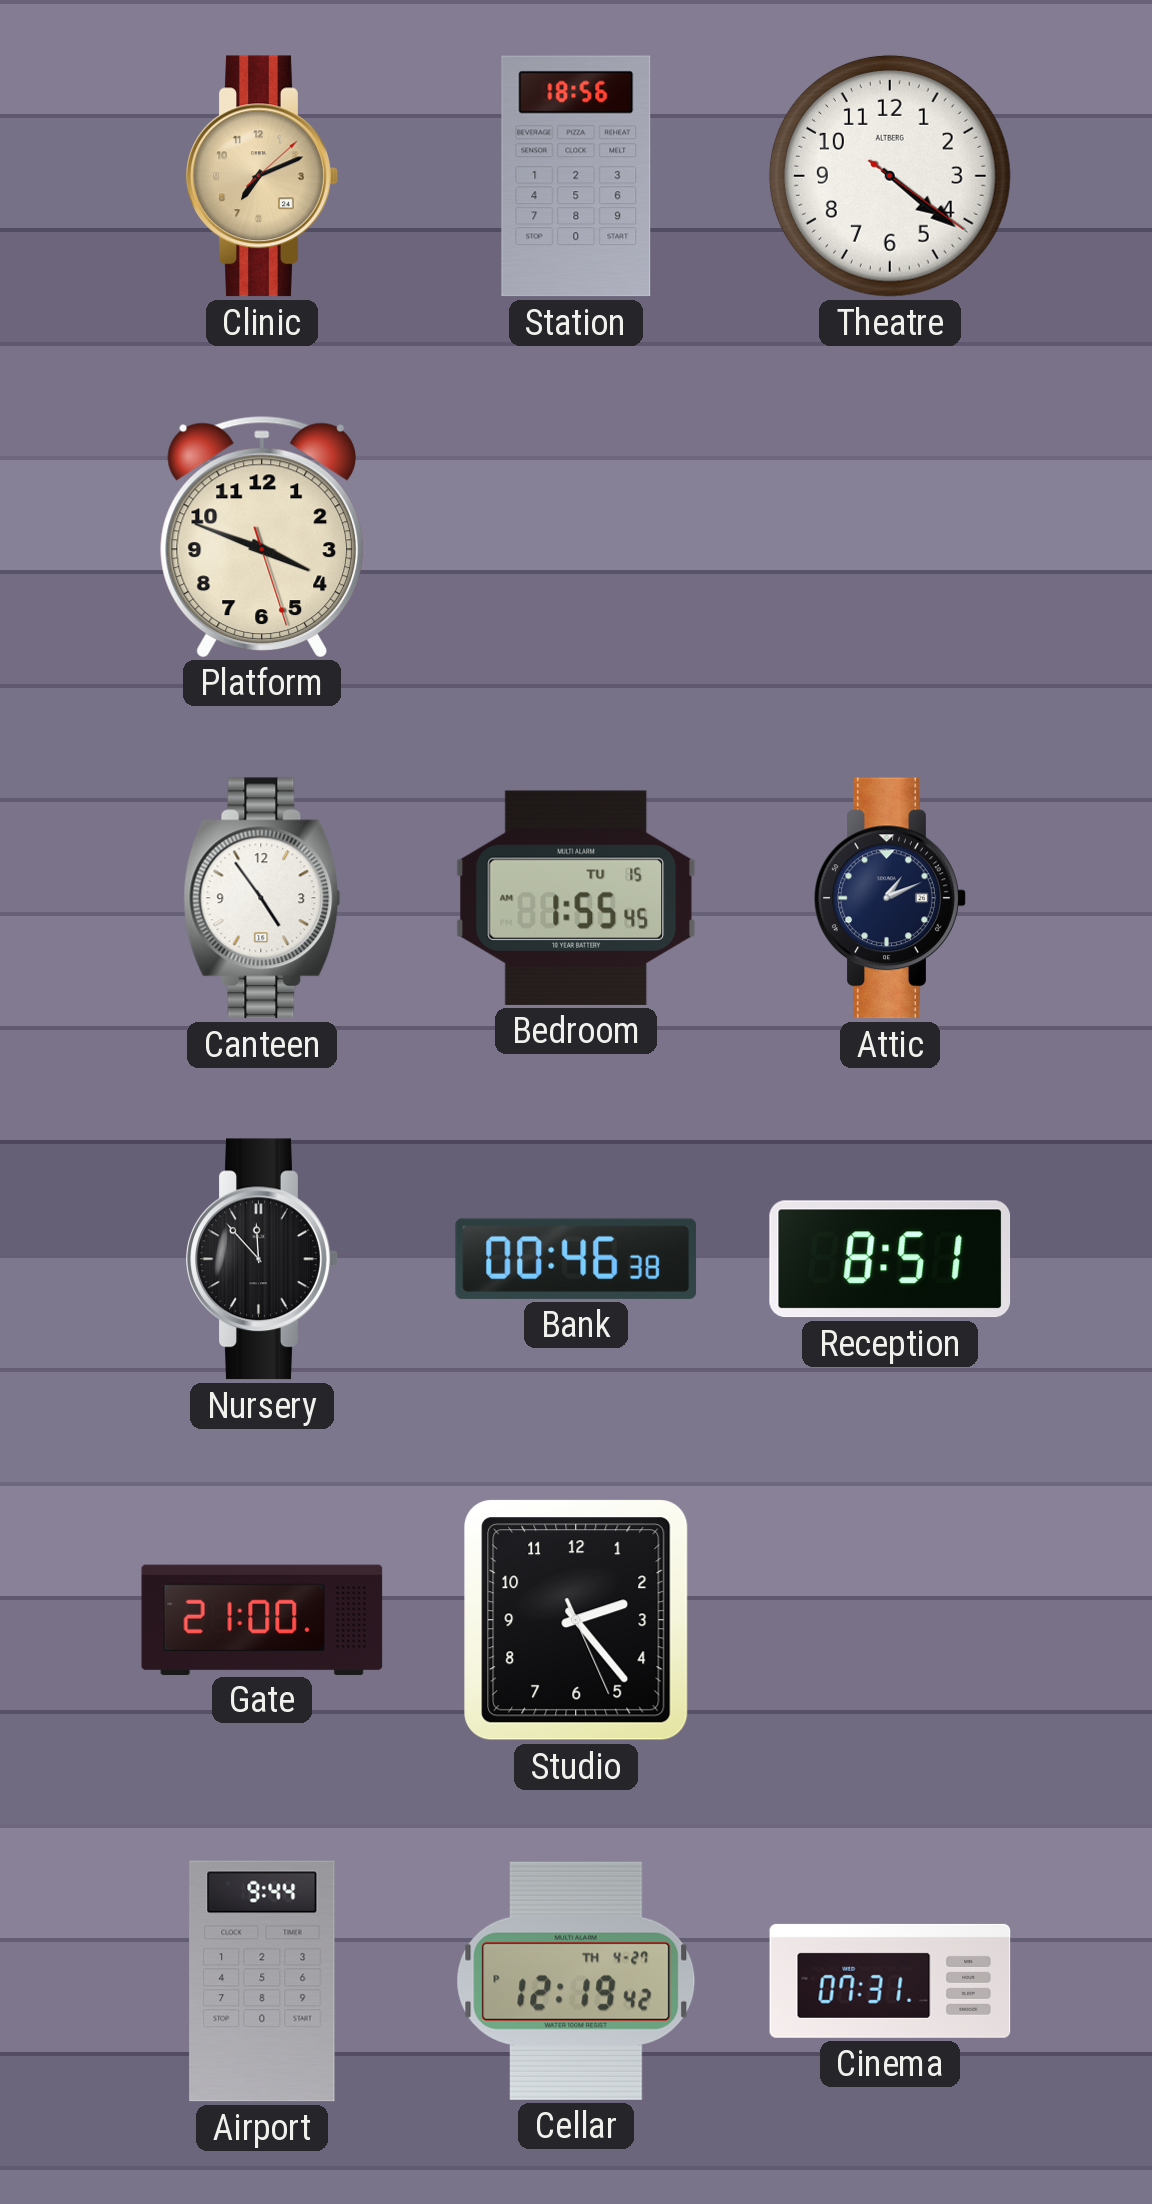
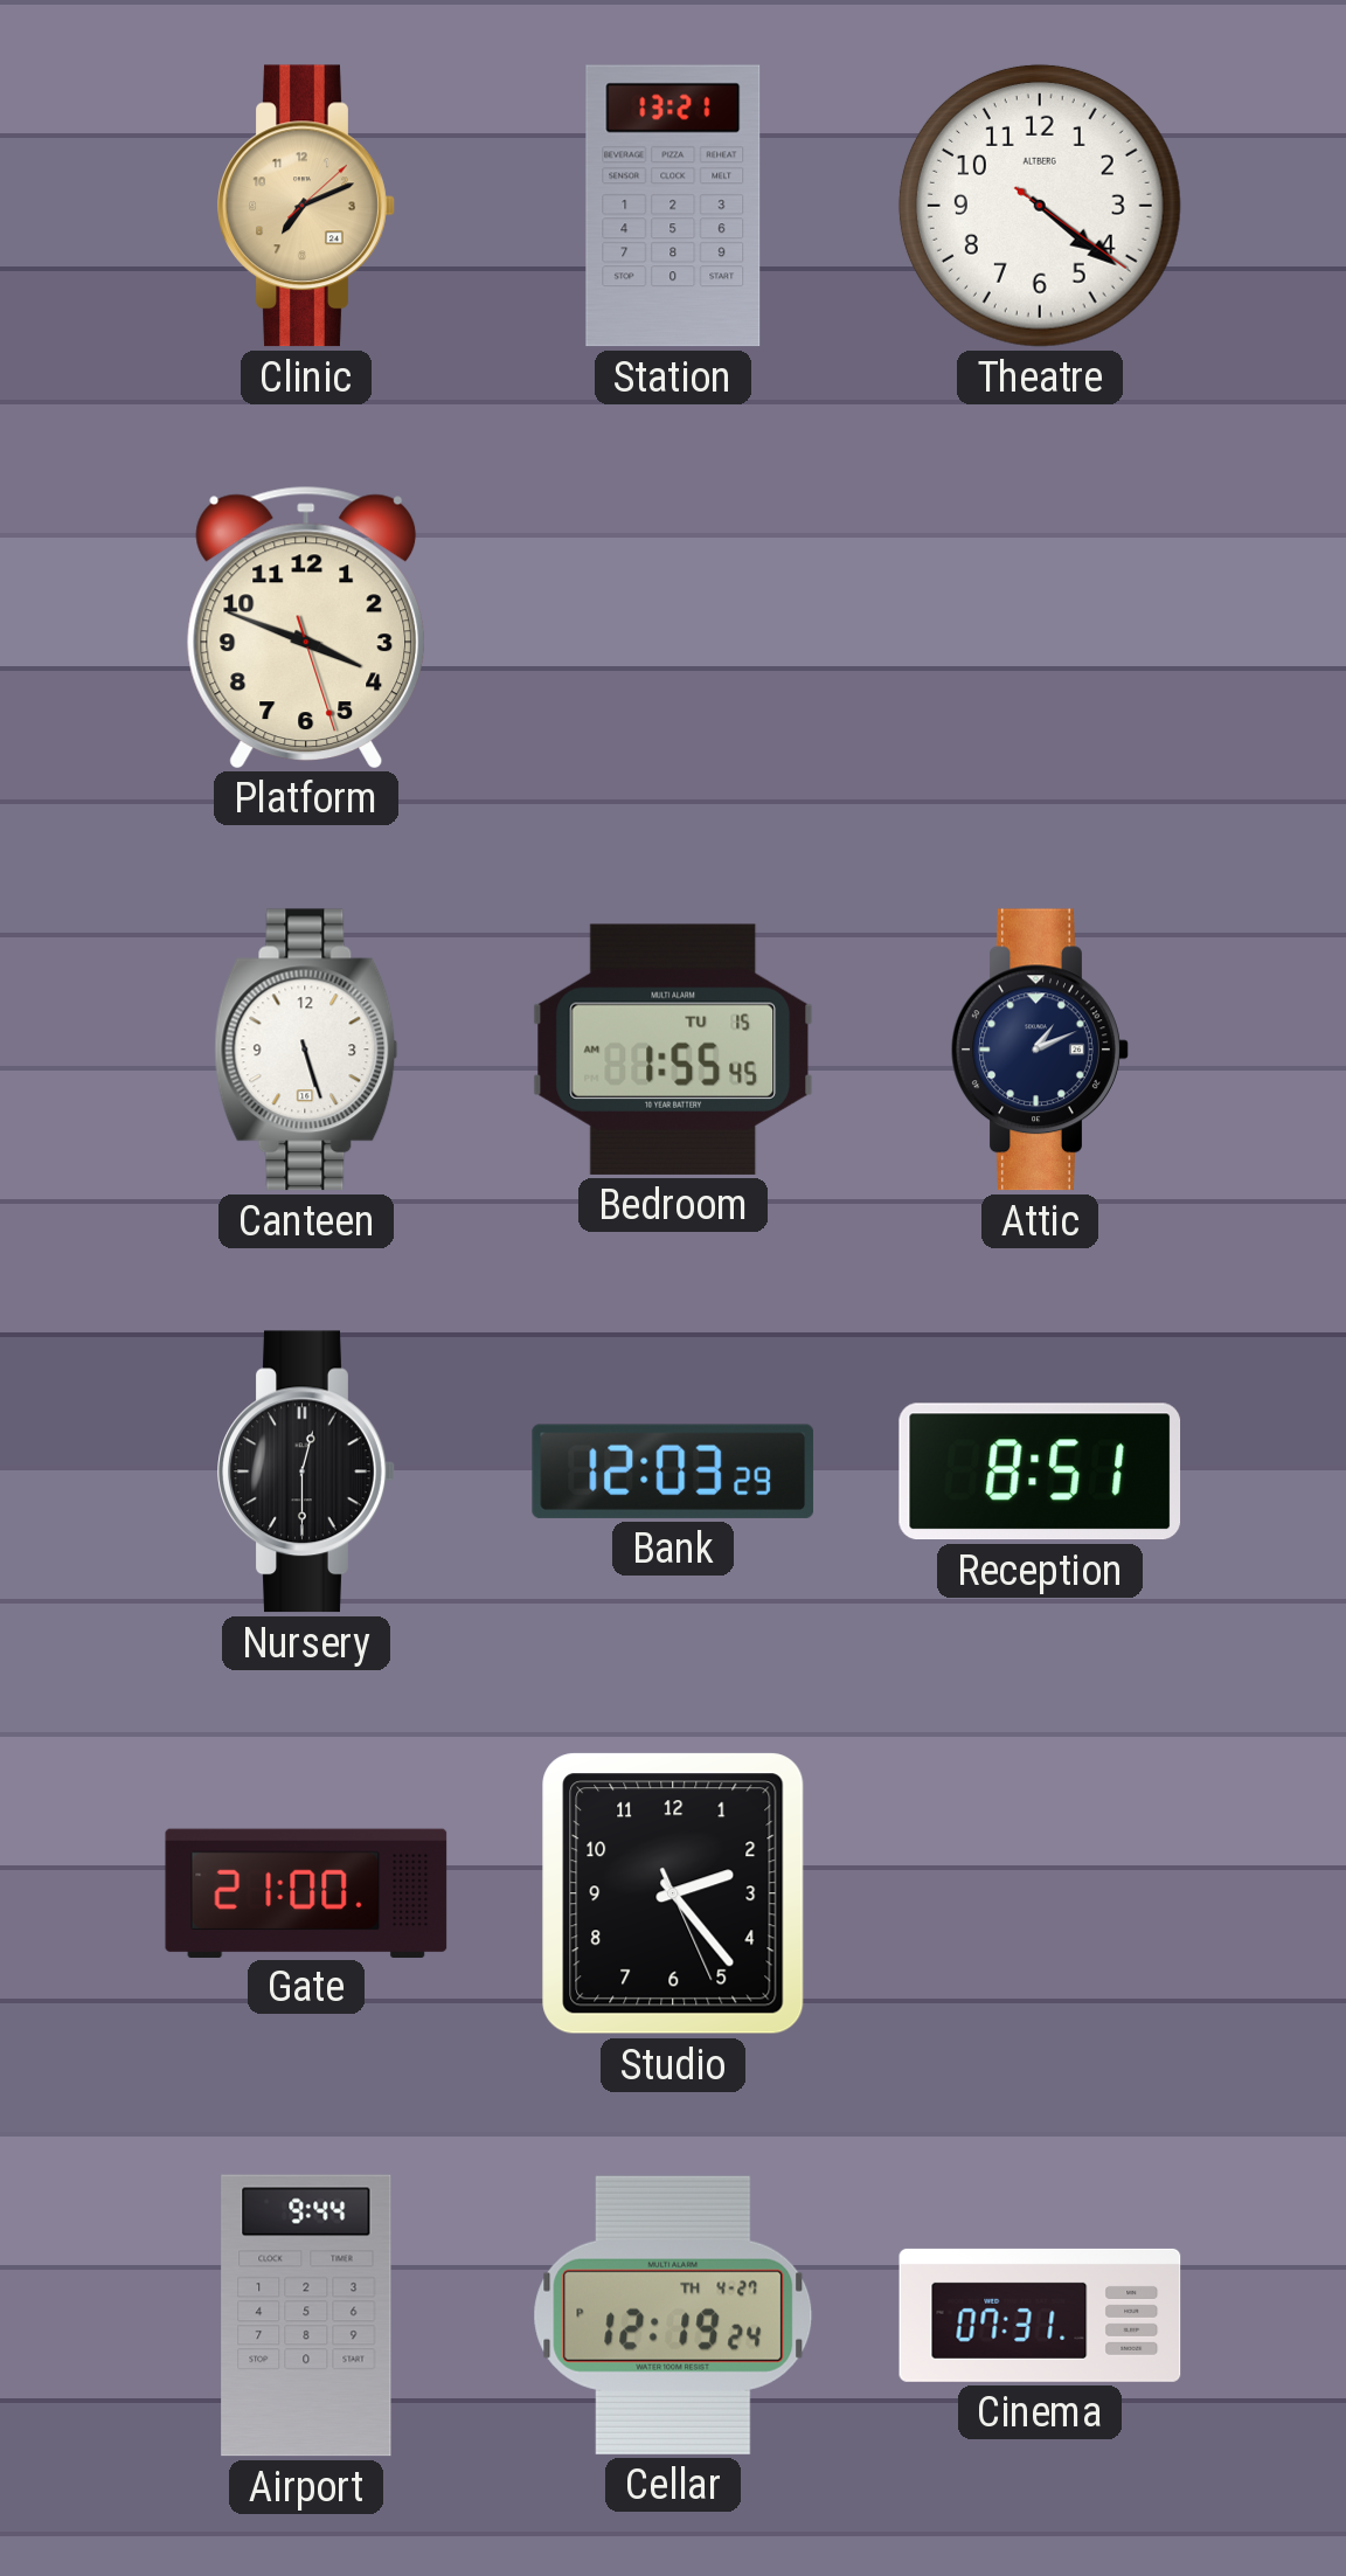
Station: 18:56 -> 13:21
Canteen: 4:54 -> 5:27
Nursery: 11:53 -> 12:30
Bank: 00:46 -> 12:03
Cellar: 12:19:42 PM -> 12:19:24 PM
